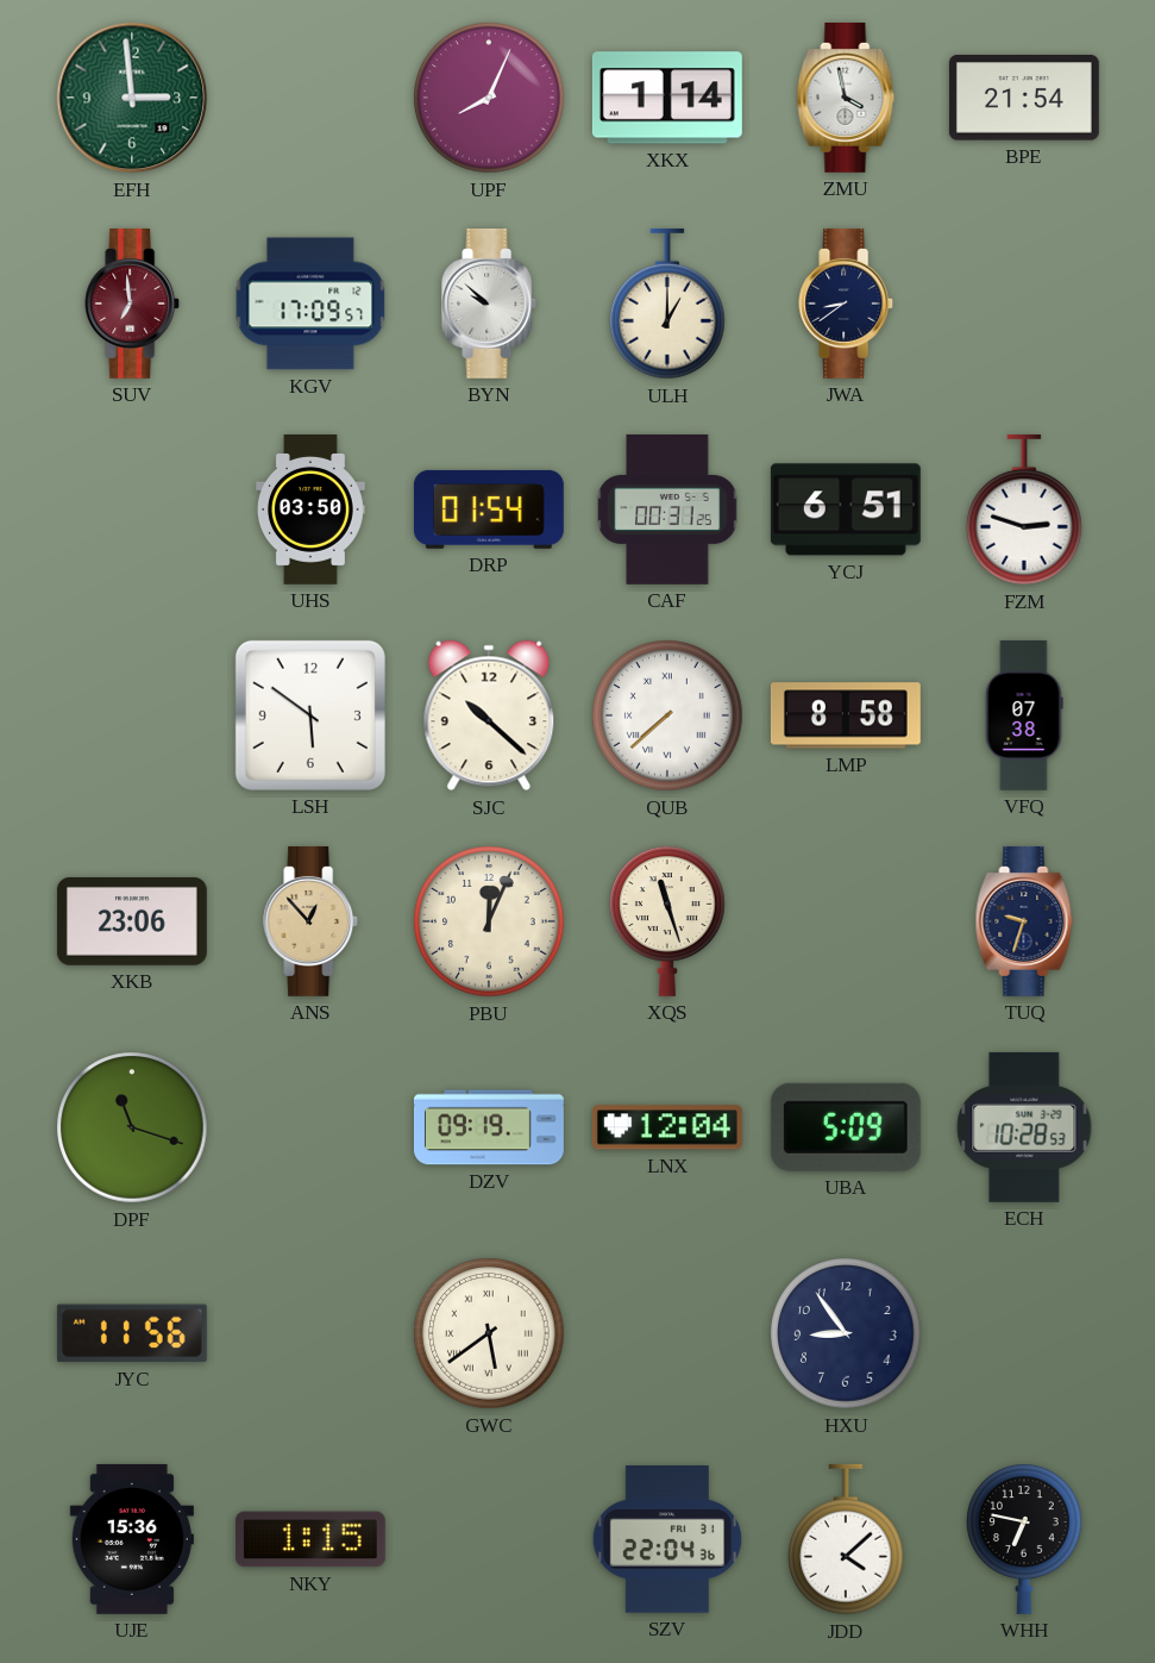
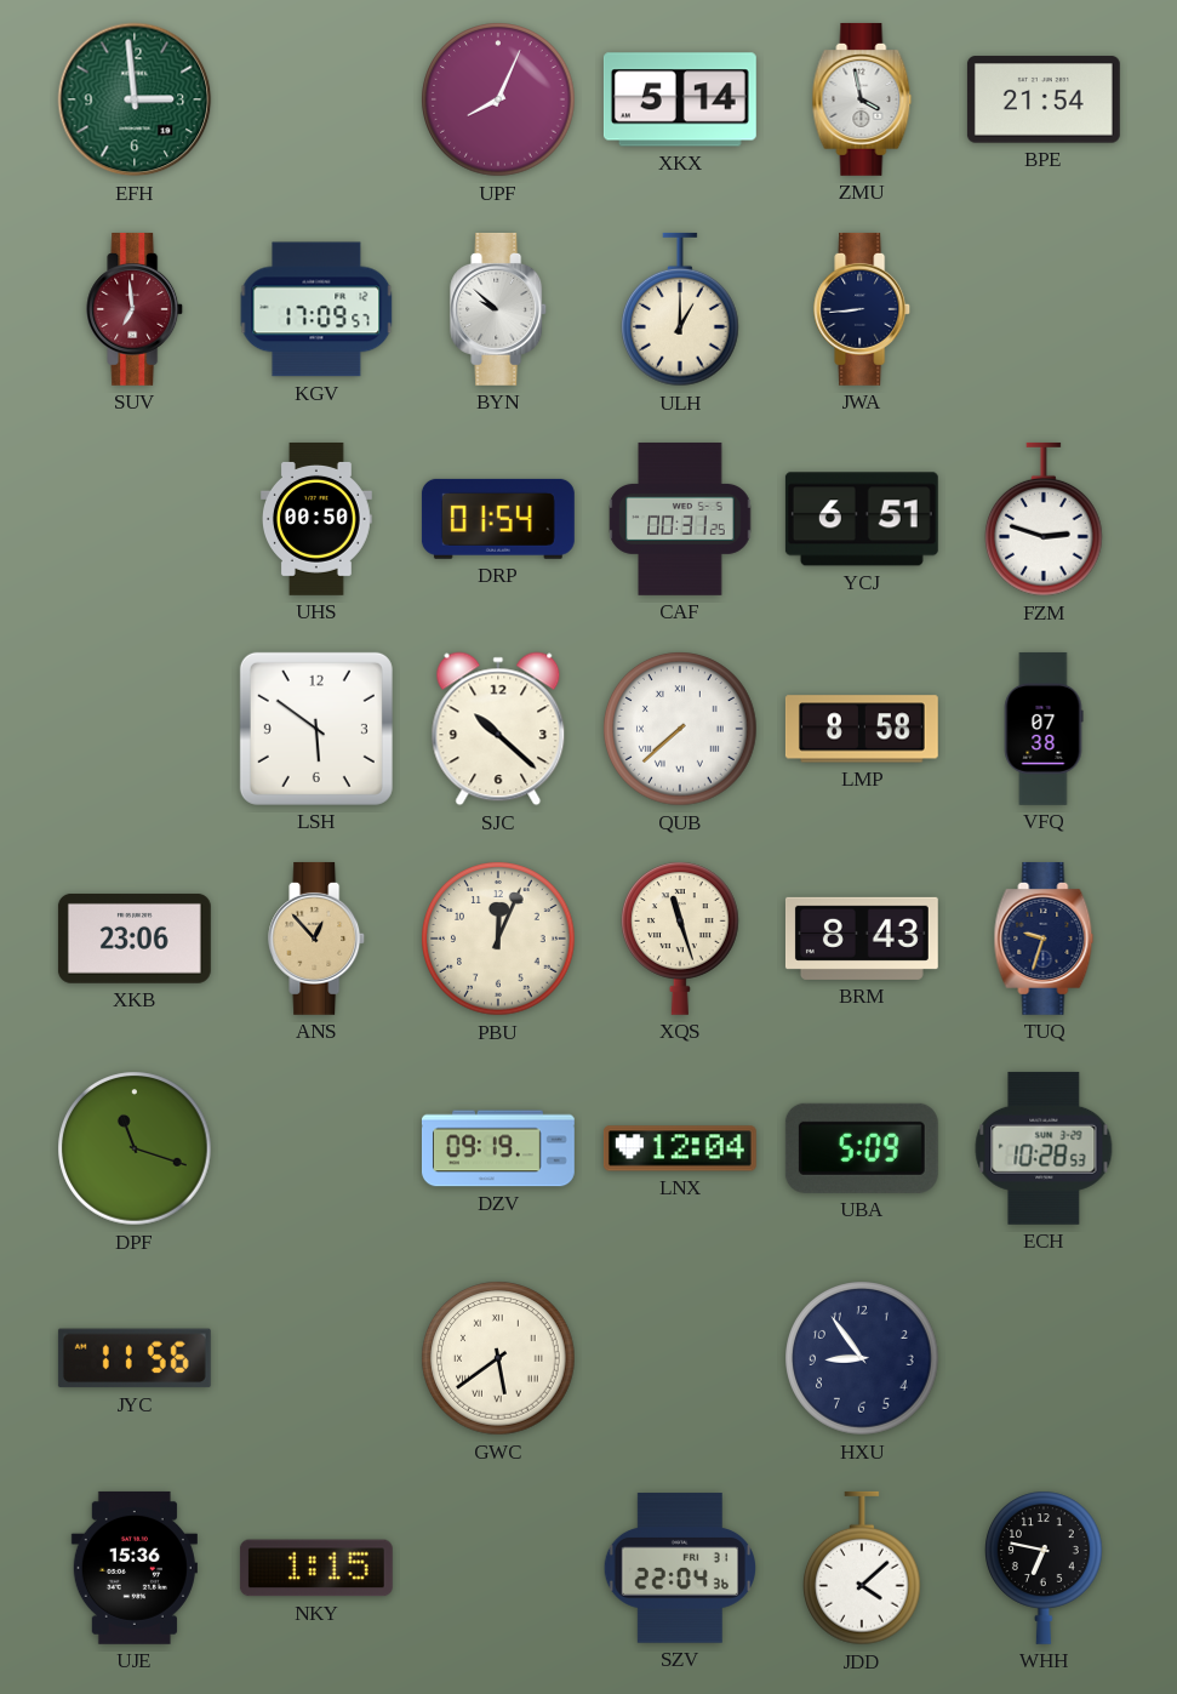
XKX: 1:14 -> 5:14
JWA: 8:39 -> 8:44
UHS: 03:50 -> 00:50
BRM: none -> 8:43
